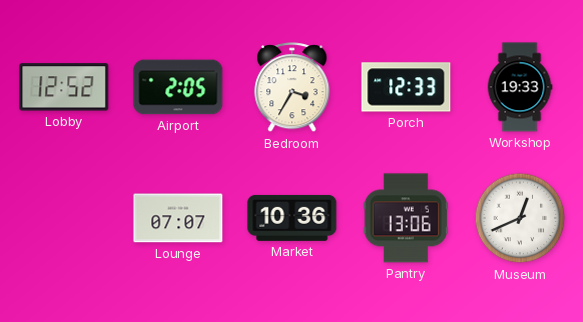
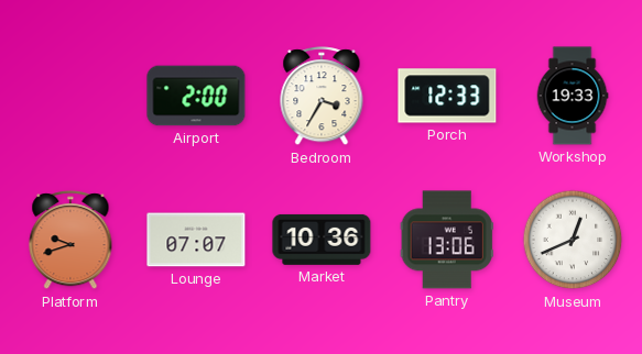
Lobby: 12:52 -> none
Airport: 2:05 -> 2:00
Platform: none -> 9:42
